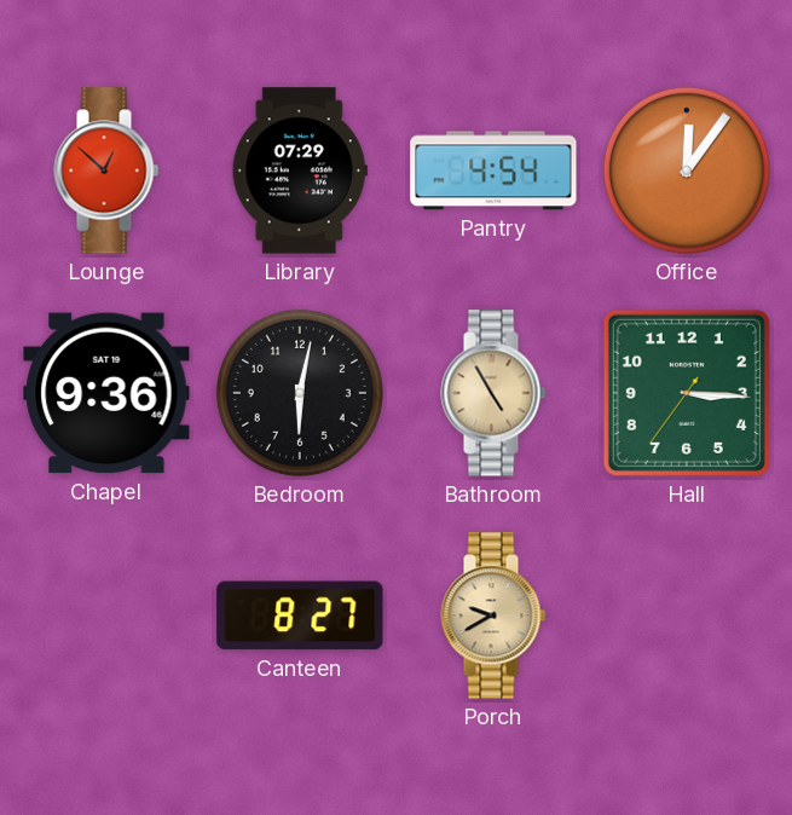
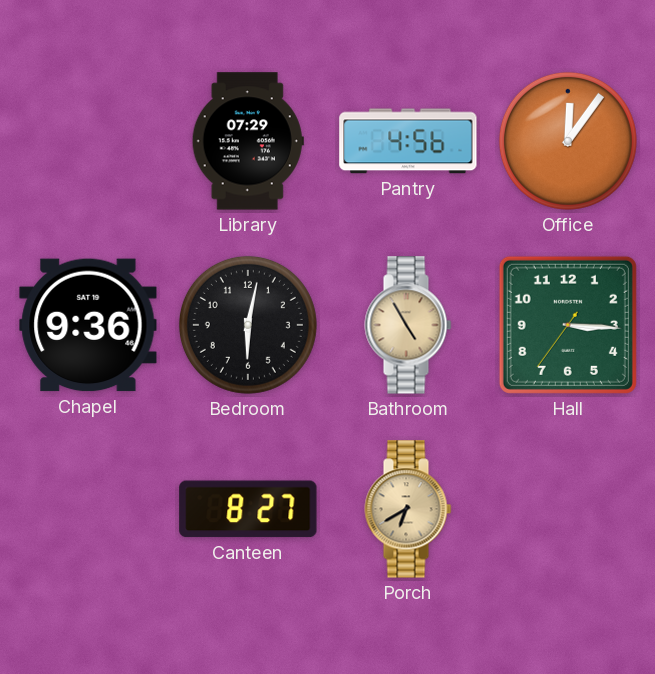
Lounge: 12:52 -> none
Pantry: 4:54 -> 4:56
Porch: 9:40 -> 6:40
